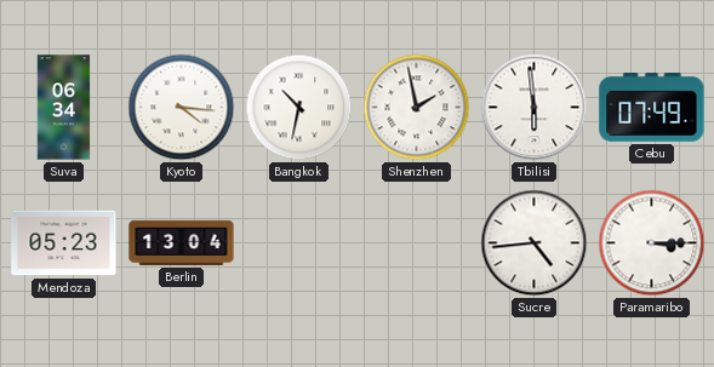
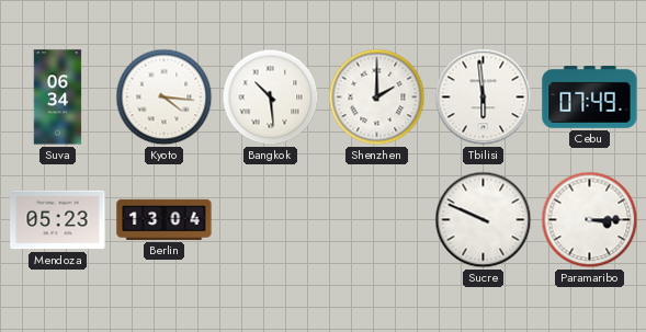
Bangkok: 10:32 -> 10:29
Shenzhen: 1:58 -> 2:00
Sucre: 4:44 -> 9:49
